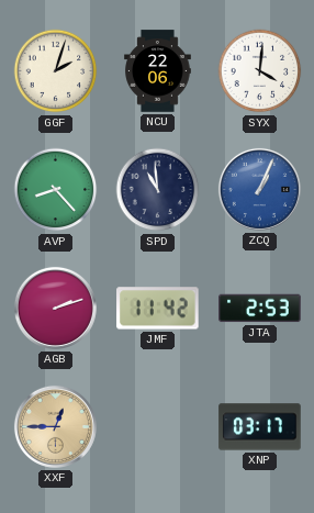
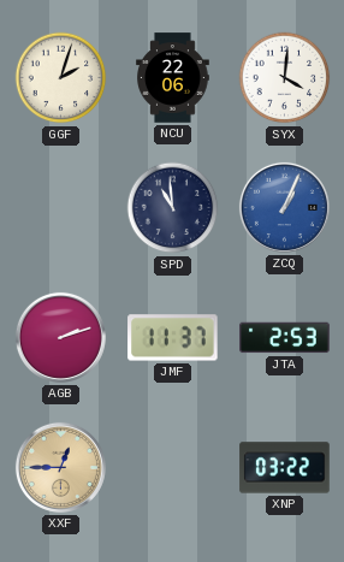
AVP: 8:23 -> none
JMF: 11:42 -> 11:37
XNP: 03:17 -> 03:22
